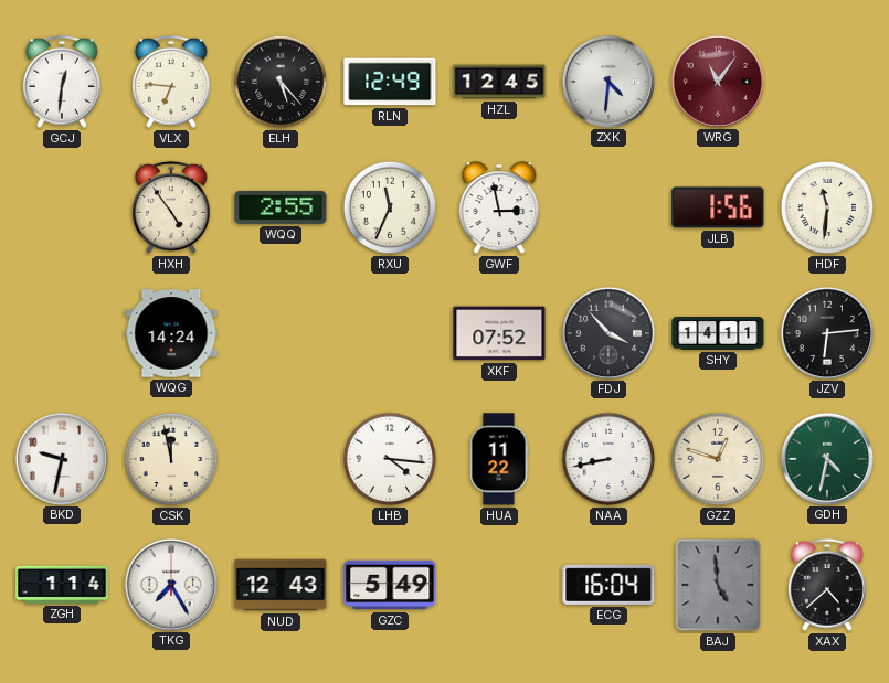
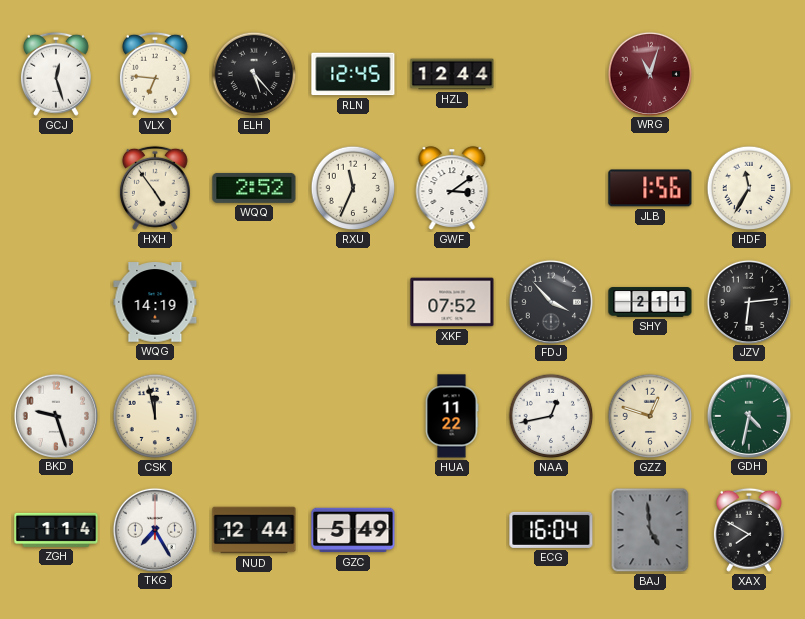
GCJ: 12:31 -> 12:27
RLN: 12:49 -> 12:45
HZL: 12:45 -> 12:44
ZXK: 4:31 -> none
WRG: 11:06 -> 11:03
WQQ: 2:55 -> 2:52
GWF: 2:58 -> 3:09
HDF: 11:31 -> 11:35
WQG: 14:24 -> 14:19
SHY: 14:11 -> 2:11
BKD: 9:32 -> 9:27
LHB: 4:16 -> none
NAA: 8:43 -> 12:43
NUD: 12:43 -> 12:44
XAX: 4:38 -> 7:50
